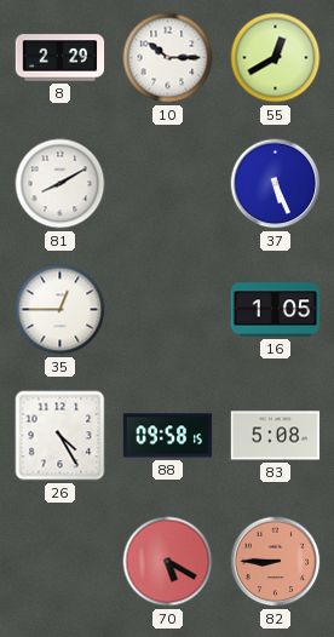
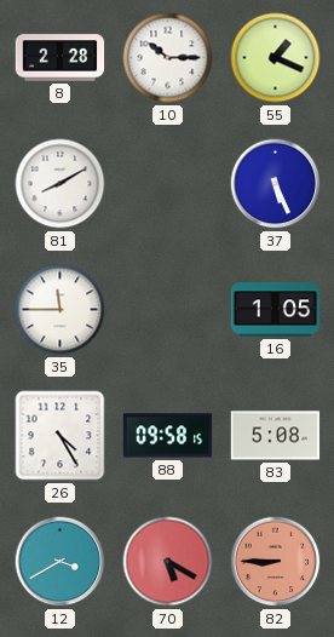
8: 2:29 -> 2:28
55: 12:40 -> 1:19
35: 12:45 -> 11:45
12: none -> 3:40
